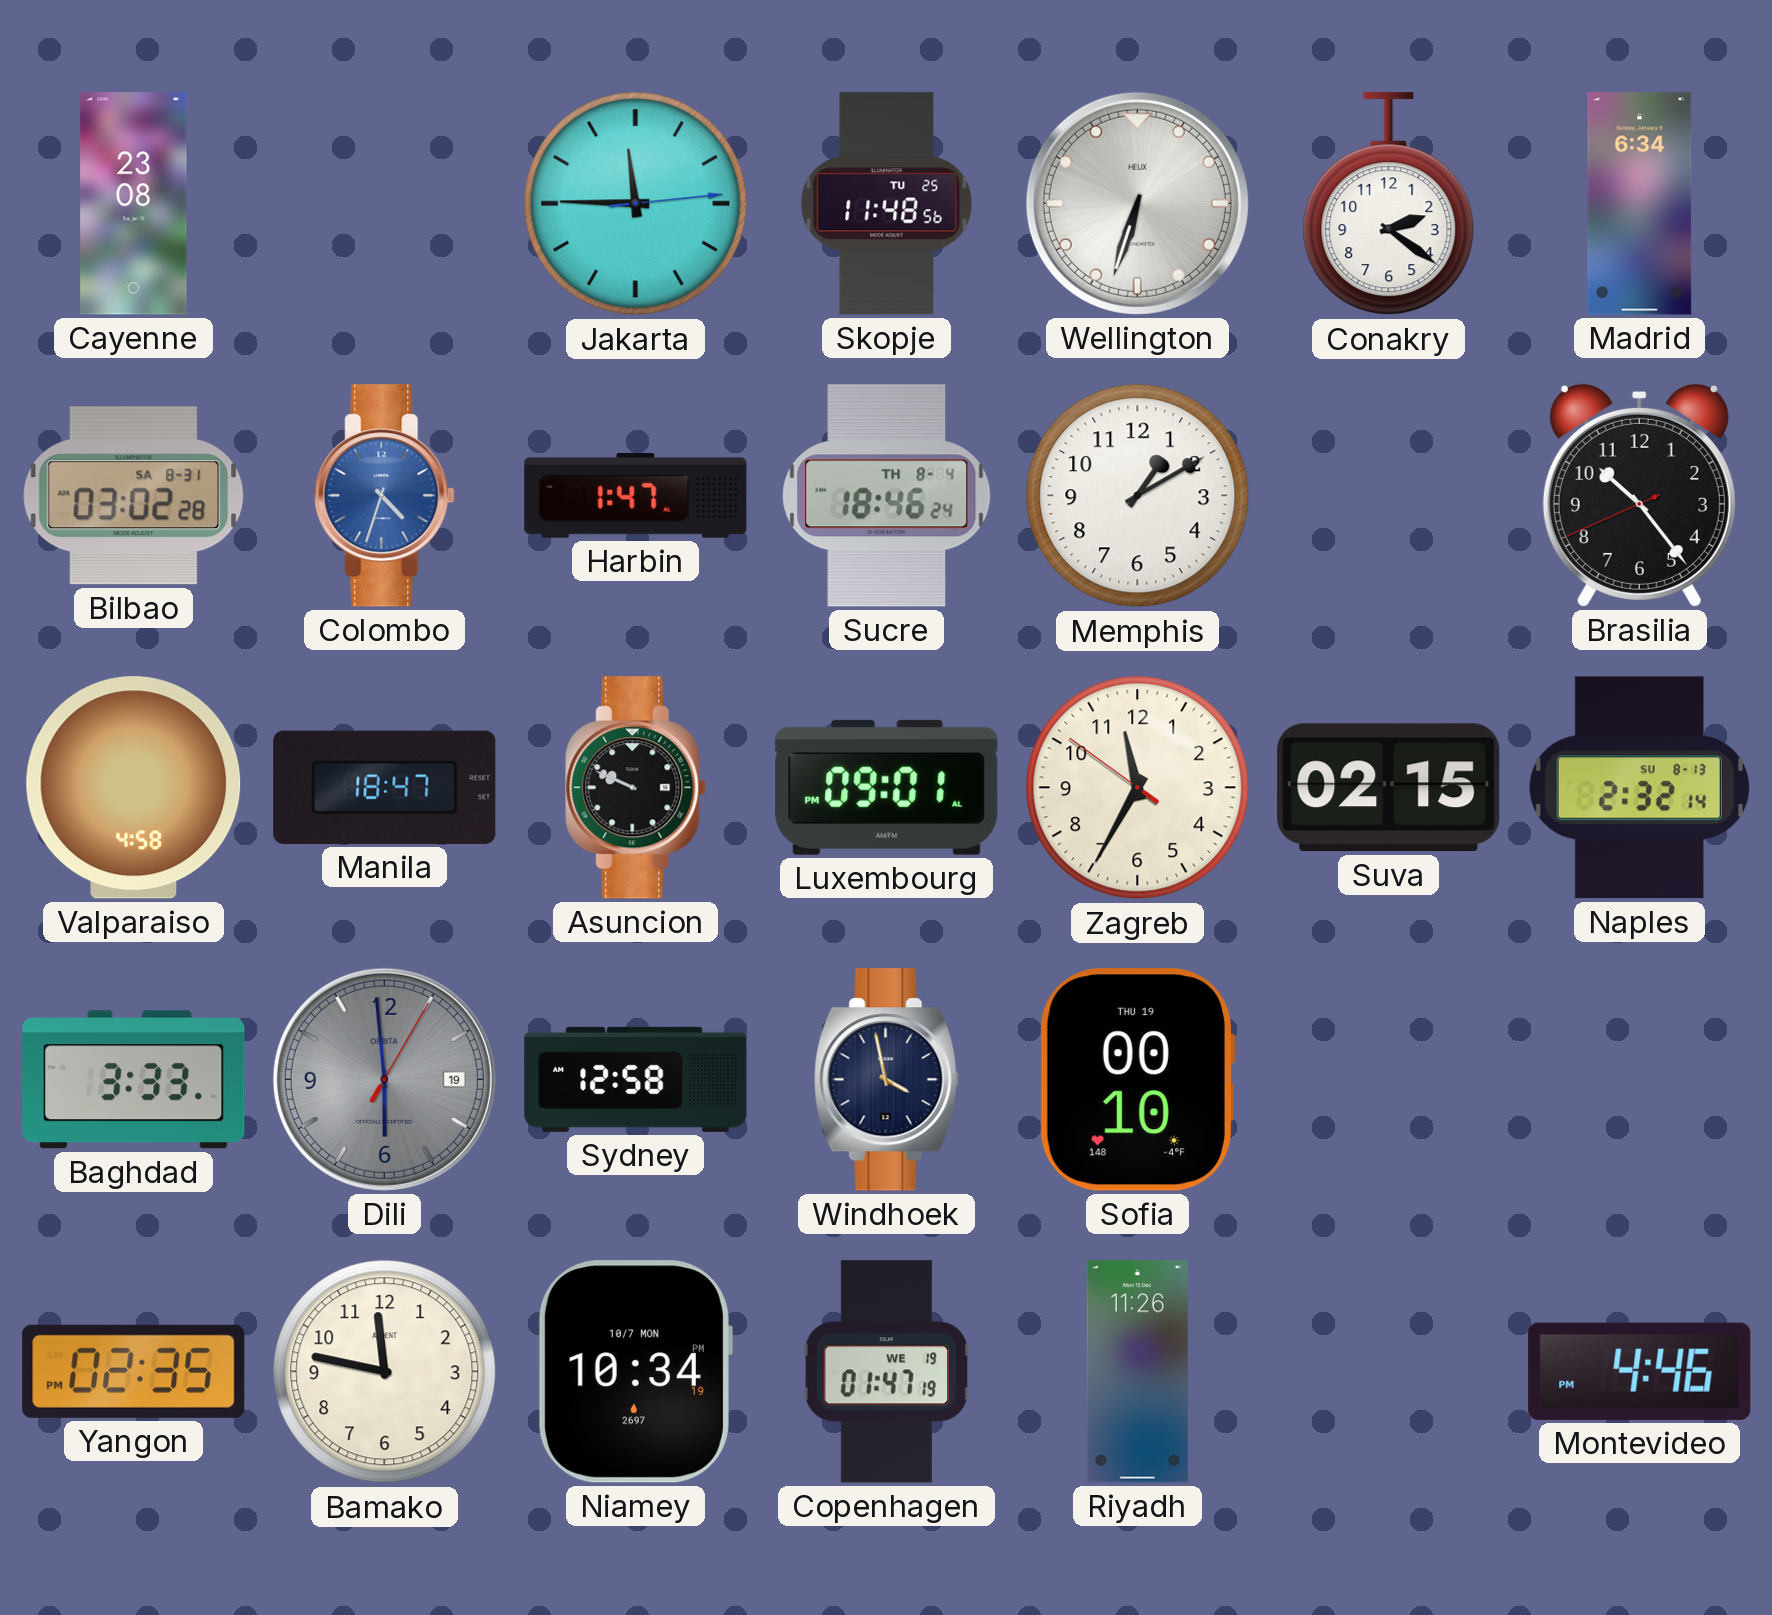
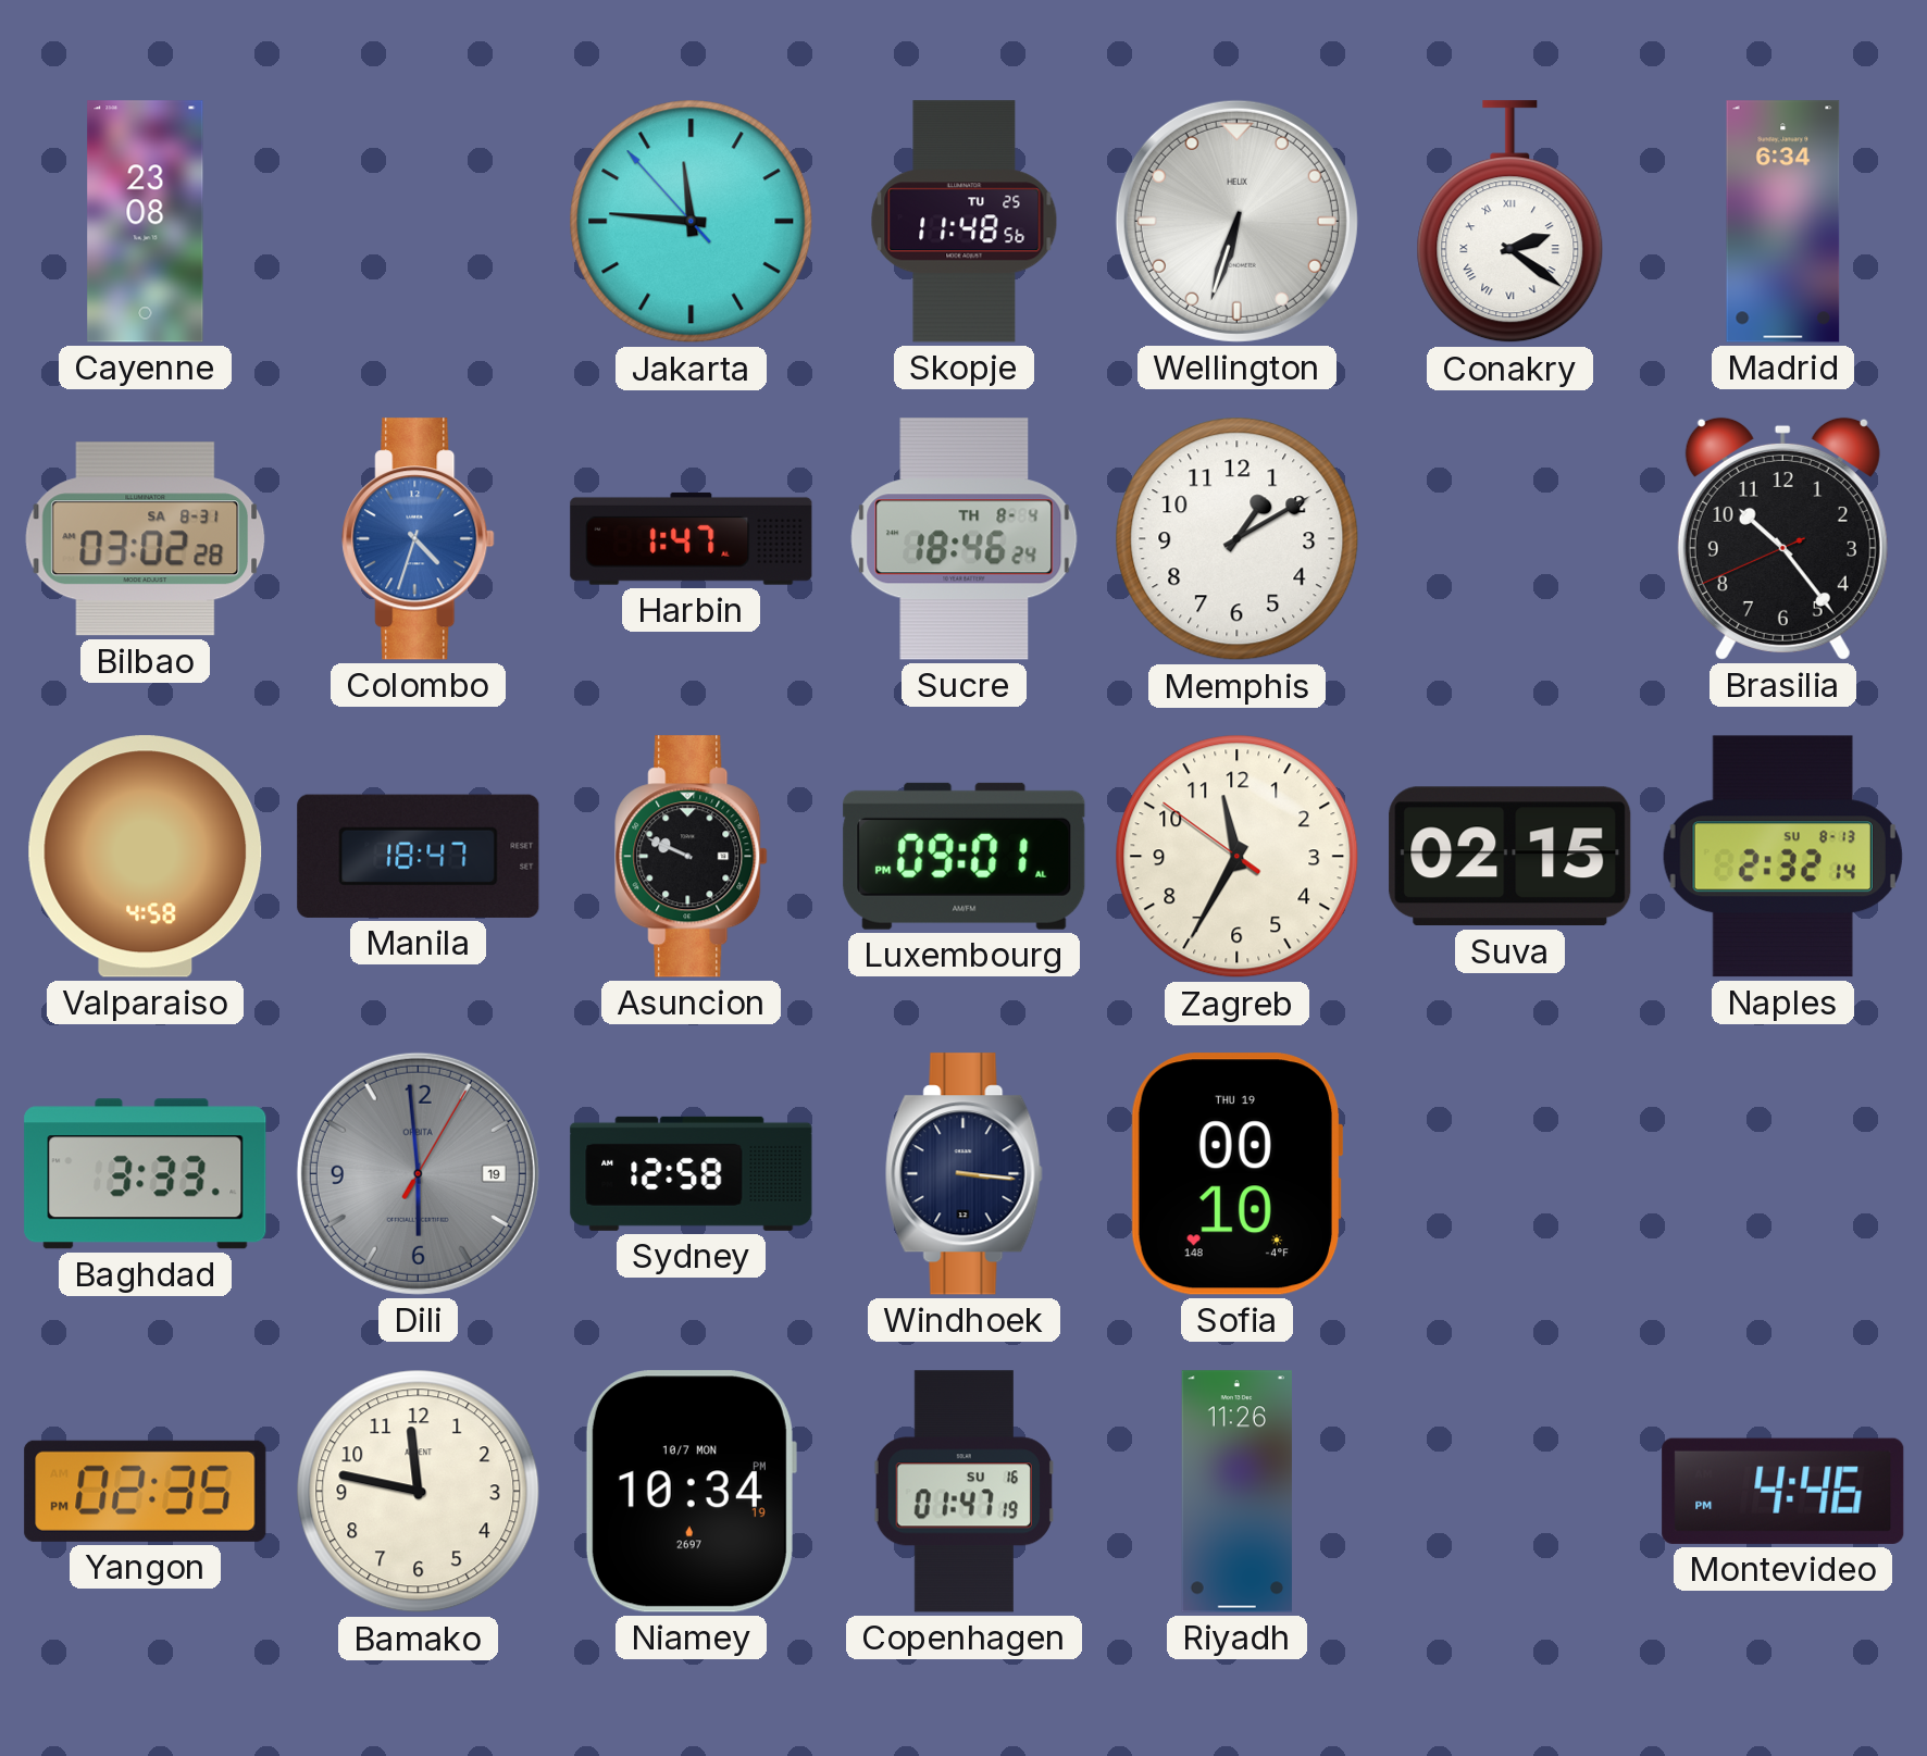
Jakarta: 11:45:14 -> 11:45:53
Conakry numerals: Arabic -> Roman
Windhoek: 3:58 -> 3:16
Copenhagen date: WE 19 -> SU 16
